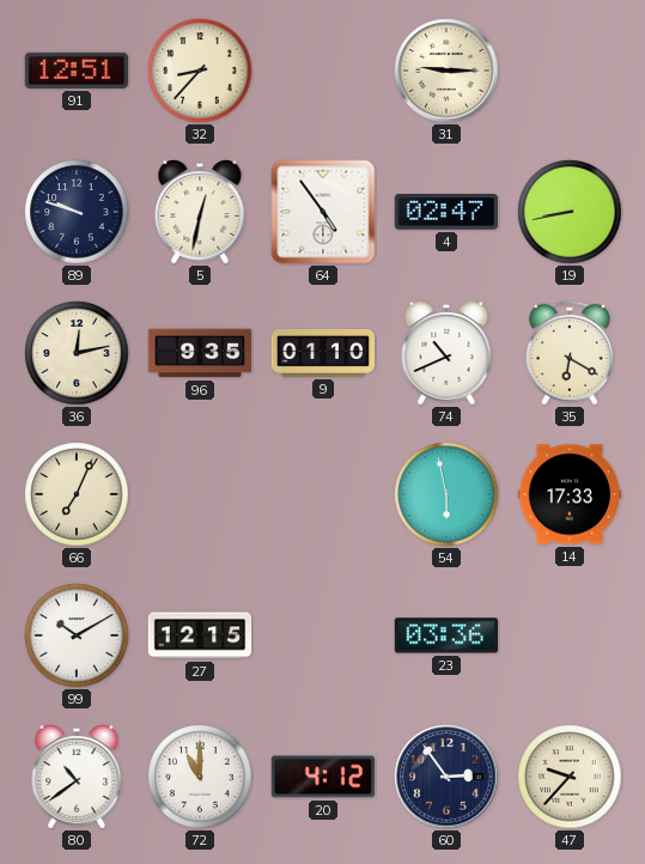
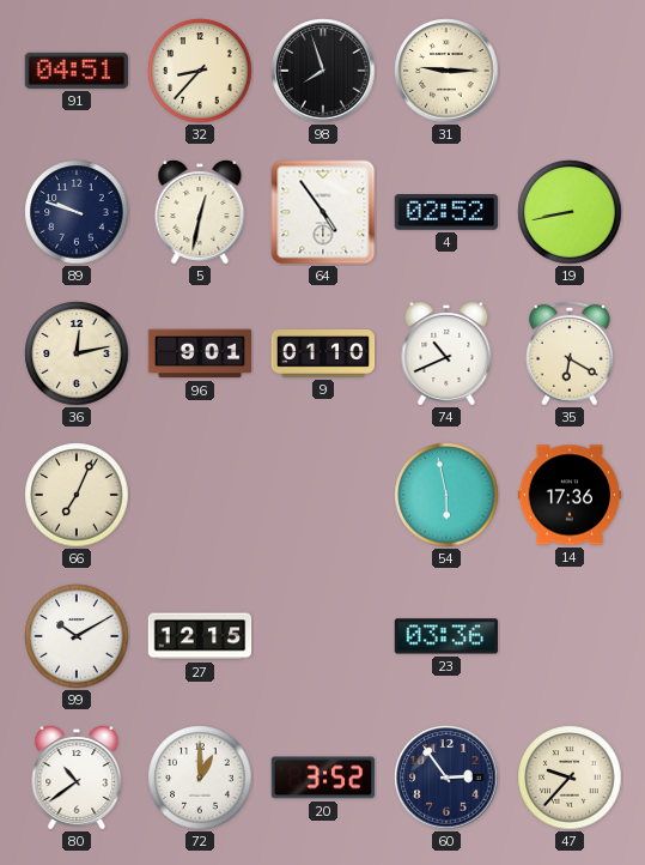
91: 12:51 -> 04:51
98: none -> 7:57
4: 02:47 -> 02:52
96: 9:35 -> 9:01
14: 17:33 -> 17:36
72: 11:00 -> 1:00
20: 4:12 -> 3:52
